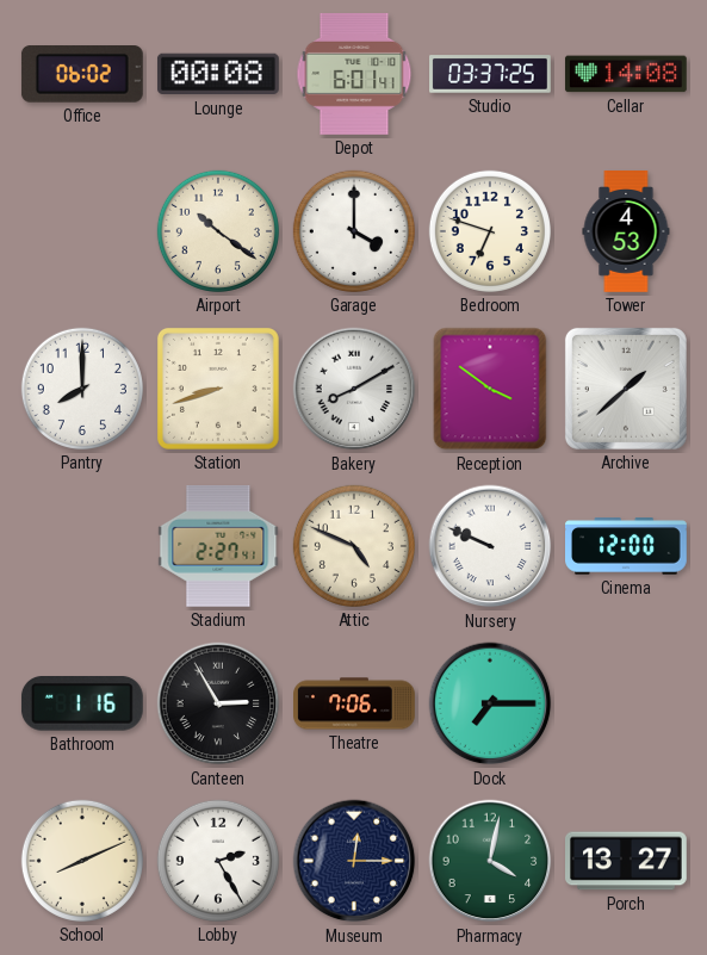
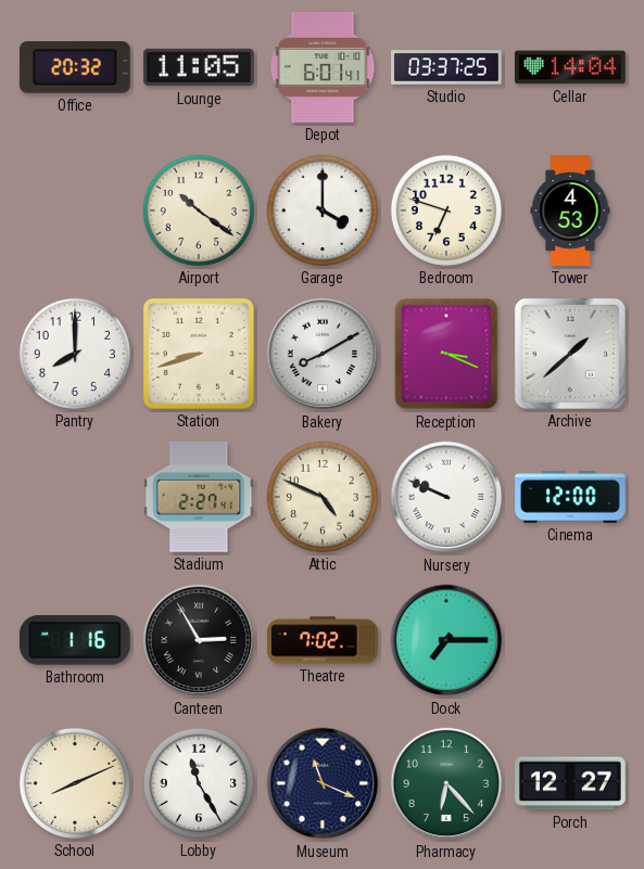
Office: 06:02 -> 20:32
Lounge: 00:08 -> 11:05
Cellar: 14:08 -> 14:04
Reception: 3:51 -> 3:19
Theatre: 7:06 -> 7:02
Lobby: 2:25 -> 11:25
Museum: 12:15 -> 11:19
Pharmacy: 4:02 -> 6:23
Porch: 13:27 -> 12:27
